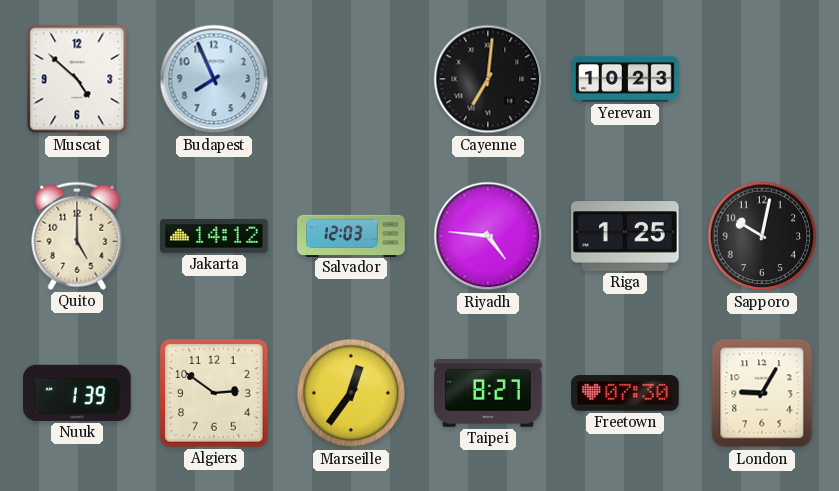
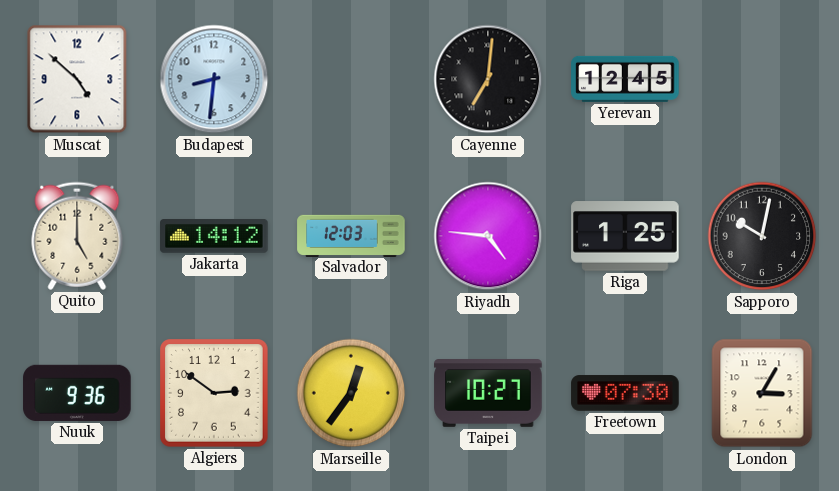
Budapest: 7:56 -> 8:31
Yerevan: 10:23 -> 12:45
Nuuk: 1:39 -> 9:36
Taipei: 8:27 -> 10:27
London: 9:05 -> 3:05
